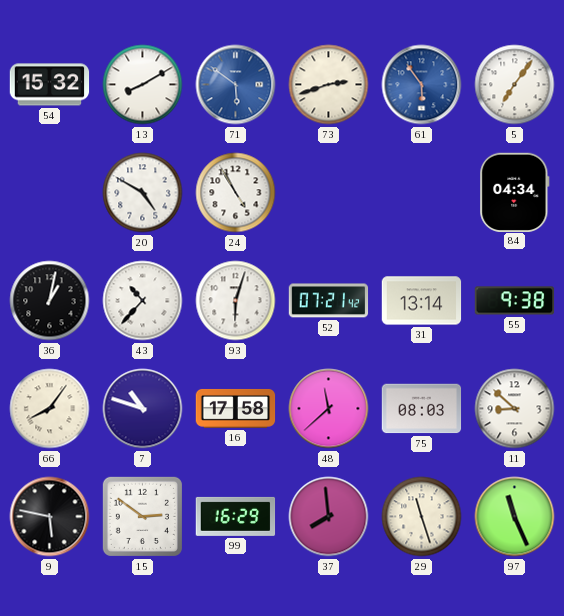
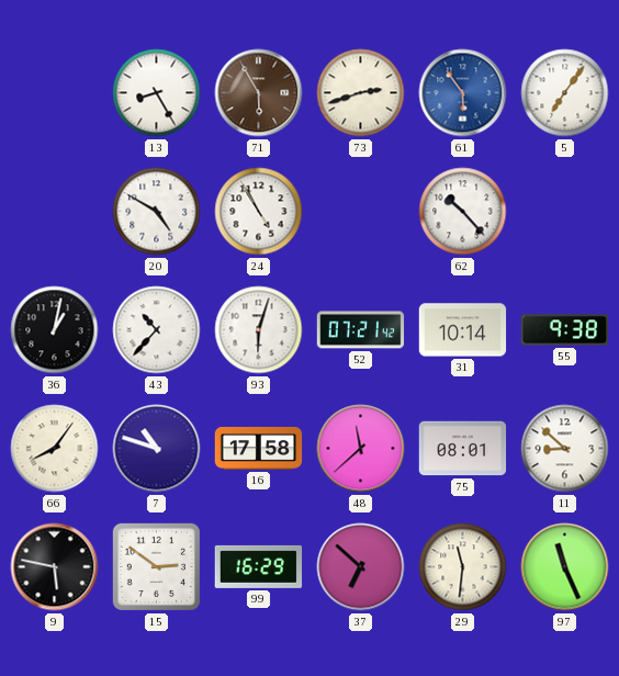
54: 15:32 -> none
13: 8:10 -> 8:25
71: 5:51 -> 5:55
71 dial: blue -> brown
62: none -> 10:23
84: 04:34 -> none
31: 13:14 -> 10:14
75: 08:03 -> 08:01
37: 7:59 -> 6:52
29: 11:27 -> 11:31
